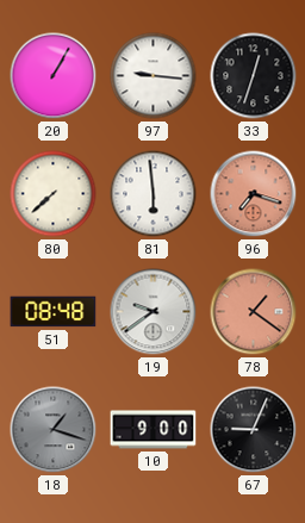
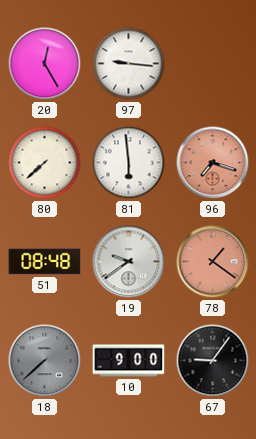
20: 1:05 -> 12:25
33: 12:33 -> none
18: 1:18 -> 7:38
67: 9:04 -> 9:06
